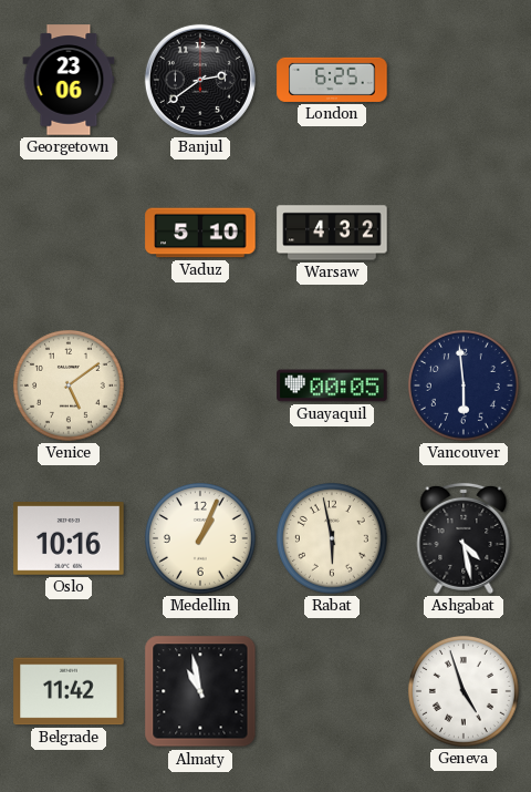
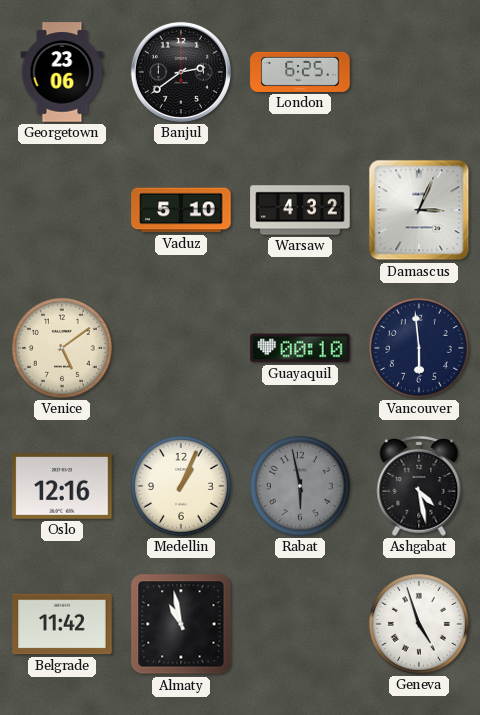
Damascus: none -> 3:04
Guayaquil: 00:05 -> 00:10
Oslo: 10:16 -> 12:16
Rabat dial: cream -> grey
